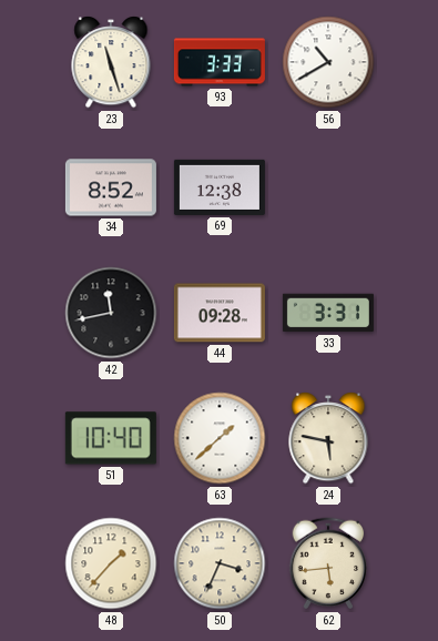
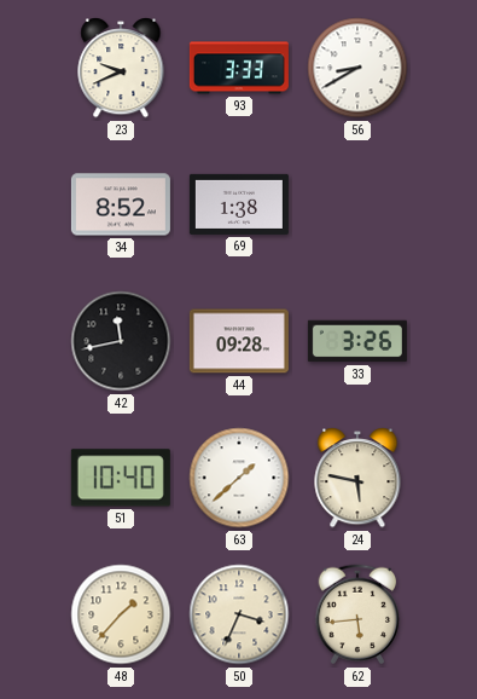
23: 11:27 -> 9:41
56: 10:40 -> 8:40
69: 12:38 -> 1:38
33: 3:31 -> 3:26
